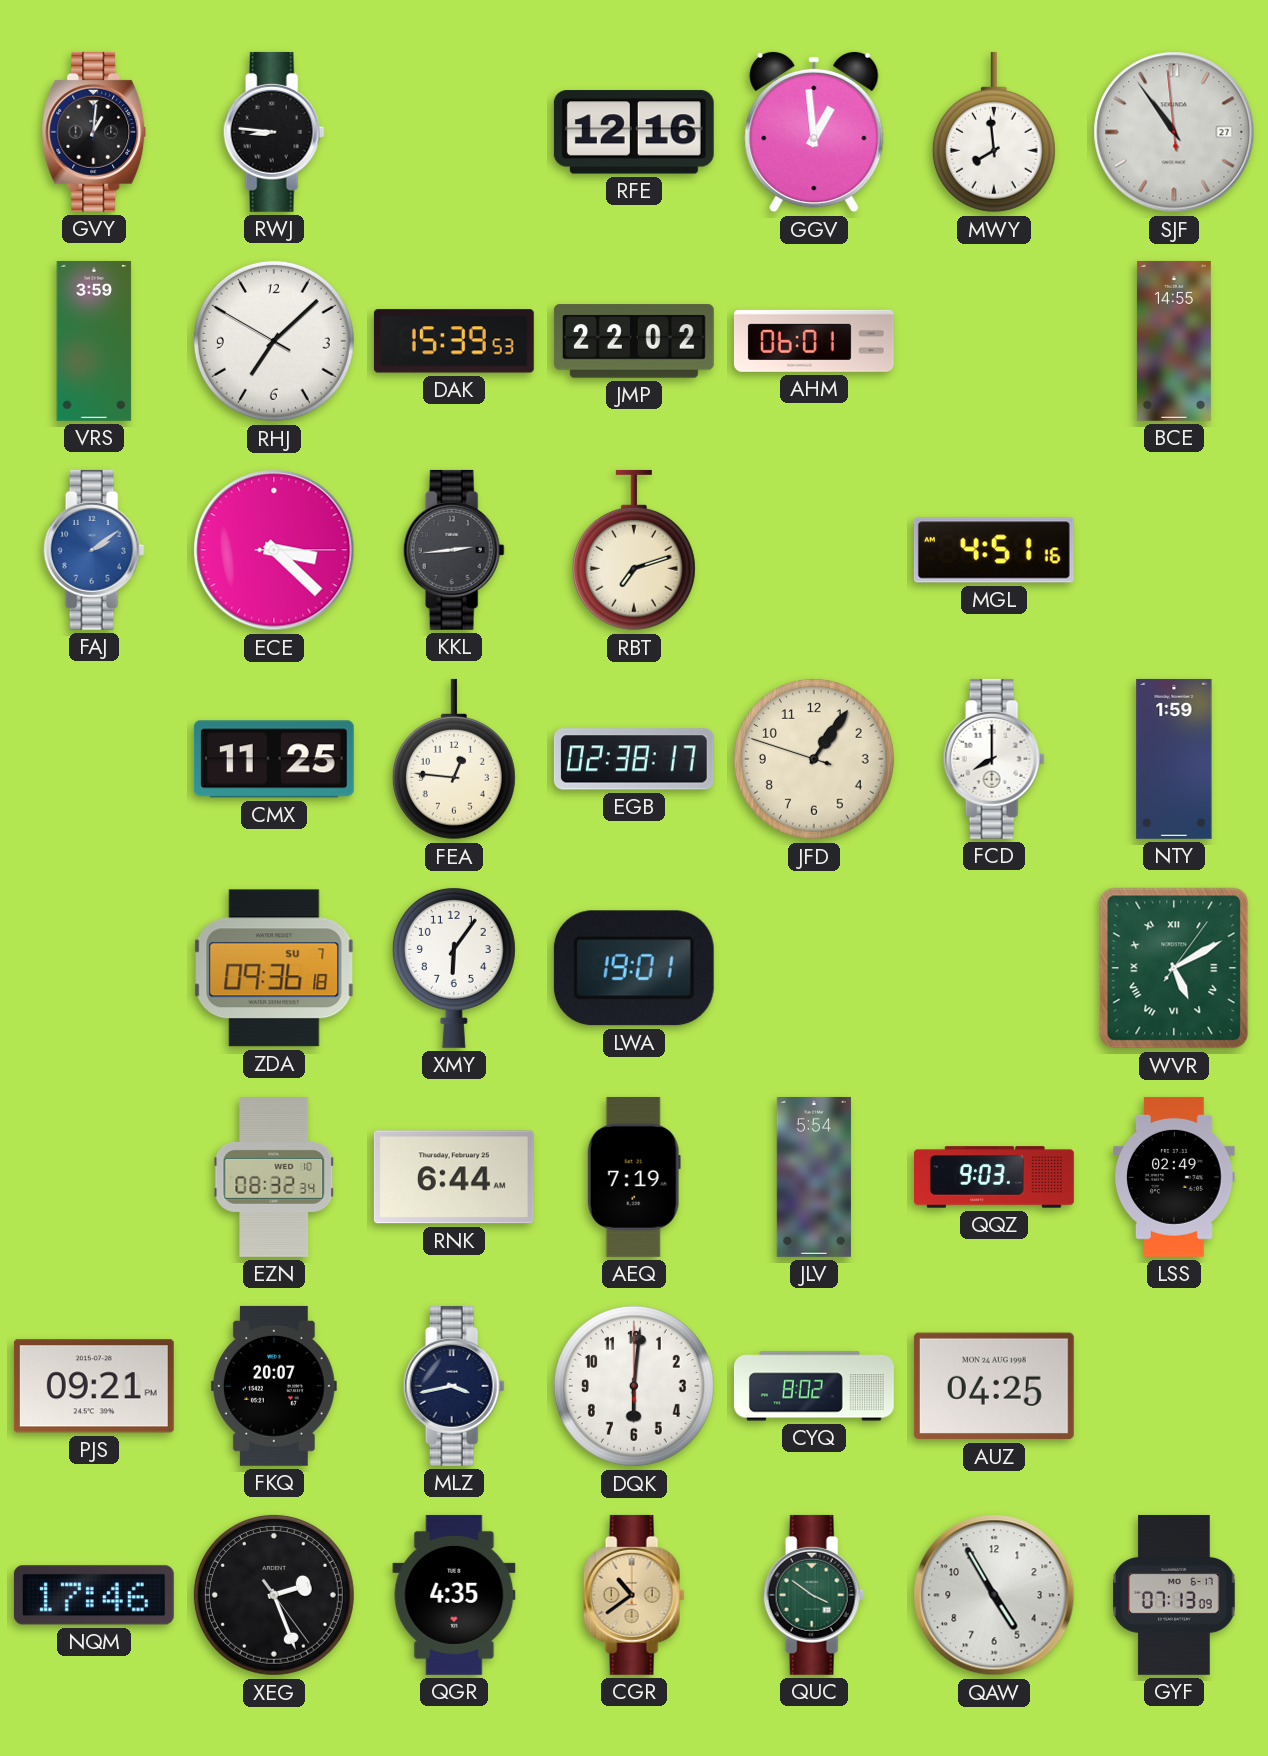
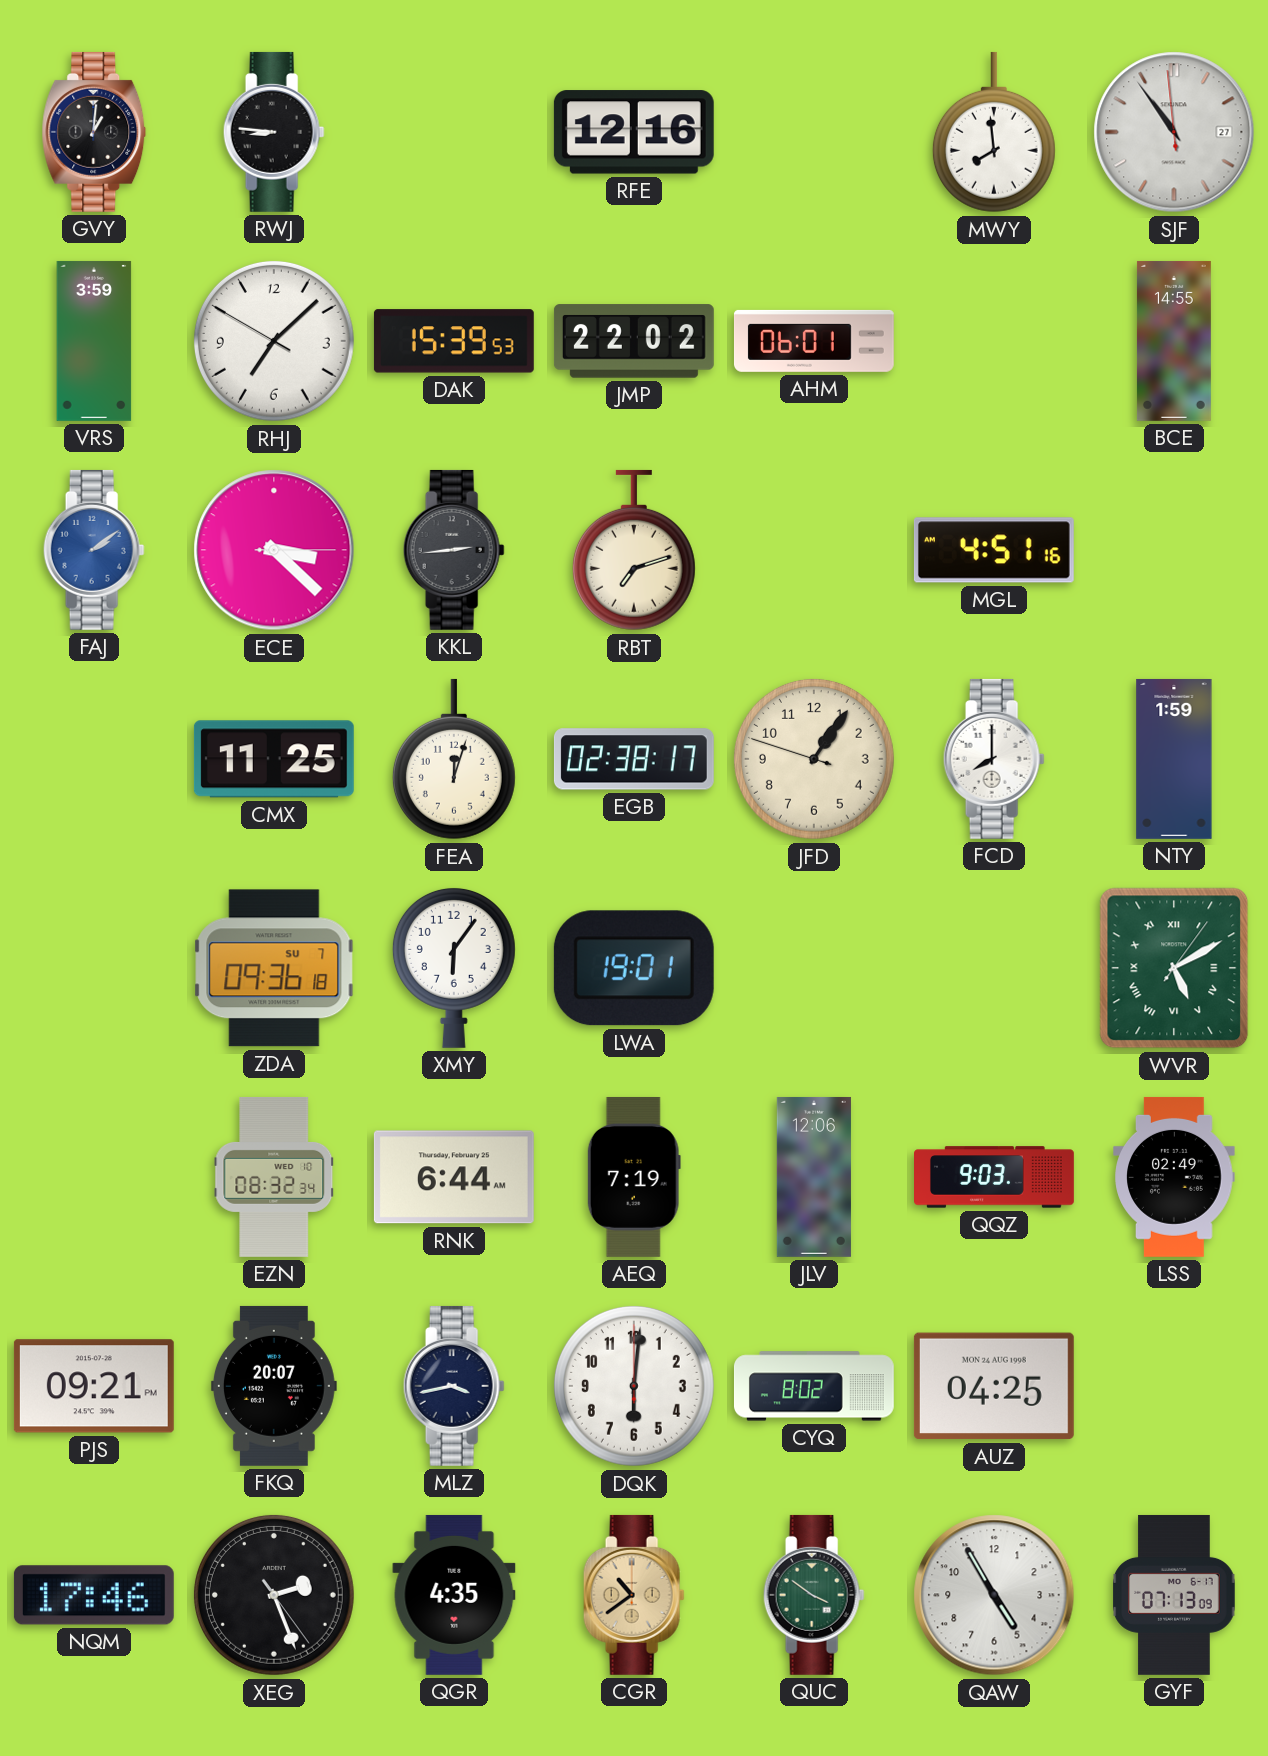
GGV: 12:59 -> none
FEA: 12:46 -> 12:03
JLV: 5:54 -> 12:06
